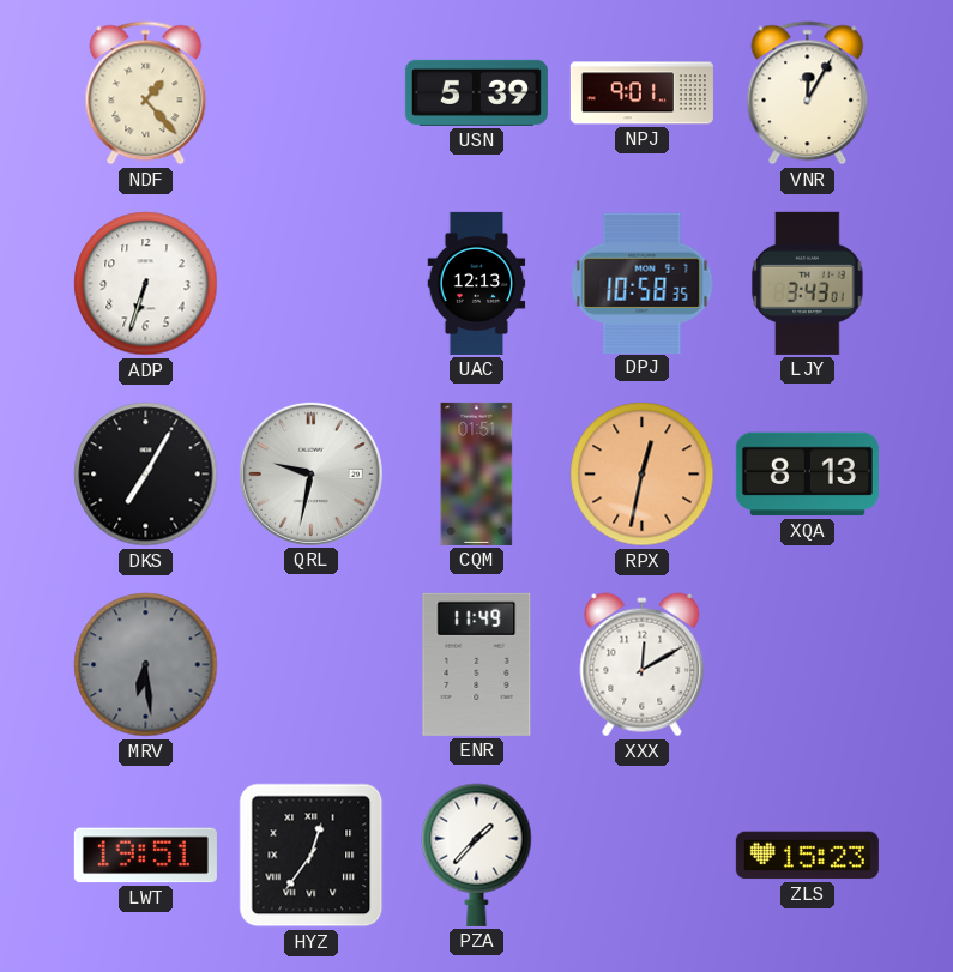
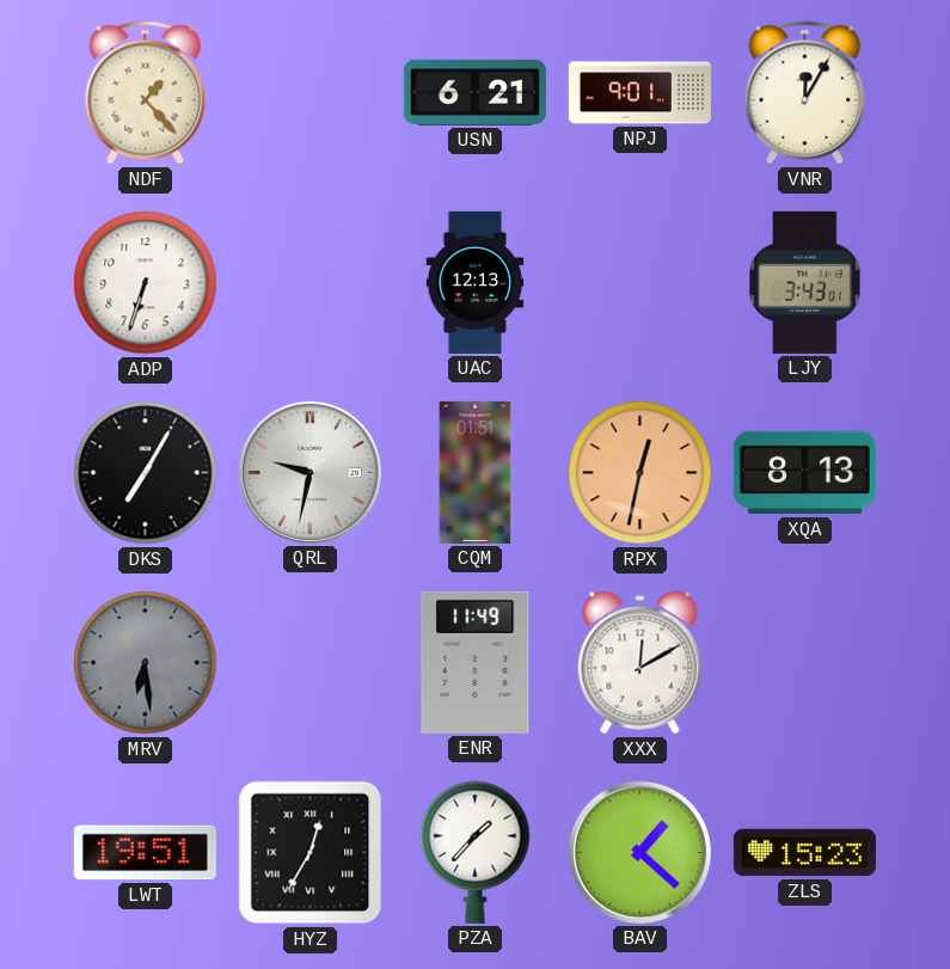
USN: 5:39 -> 6:21
DPJ: 10:58 -> none
HYZ: 12:36 -> 12:35
BAV: none -> 1:22
